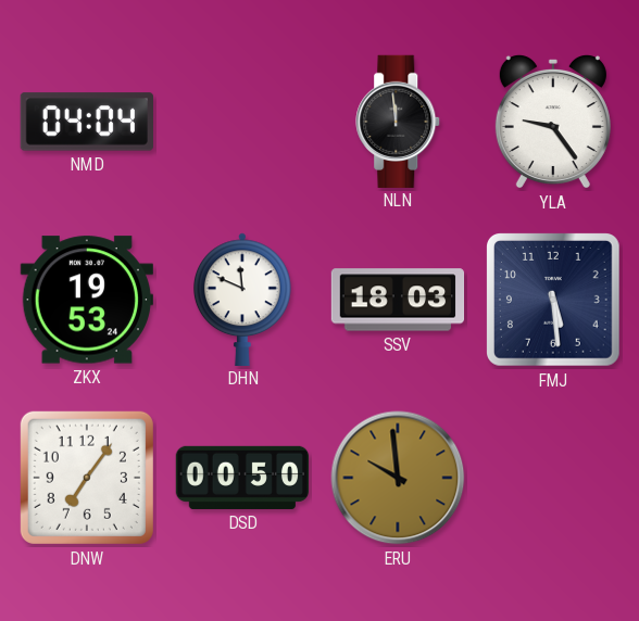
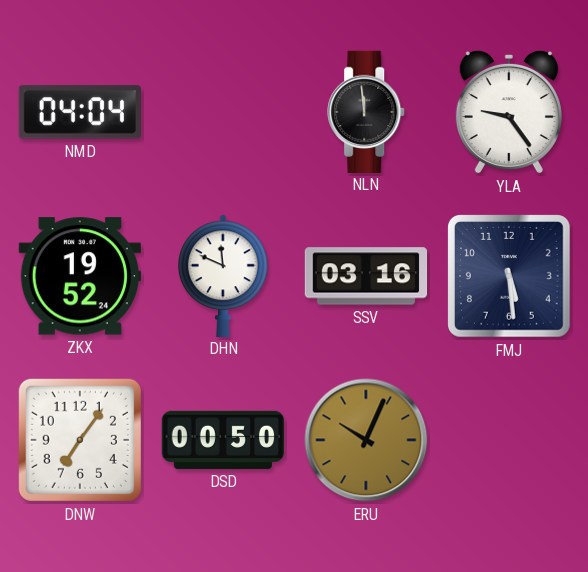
ZKX: 19:53 -> 19:52
SSV: 18:03 -> 03:16
ERU: 9:59 -> 10:04
